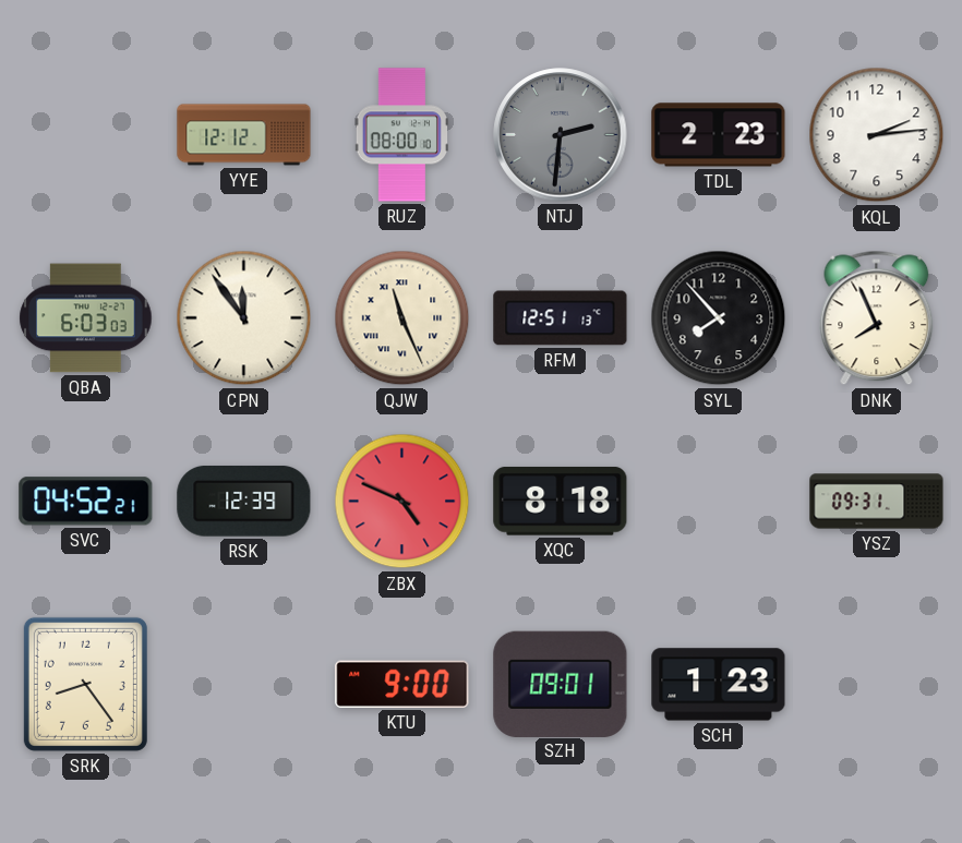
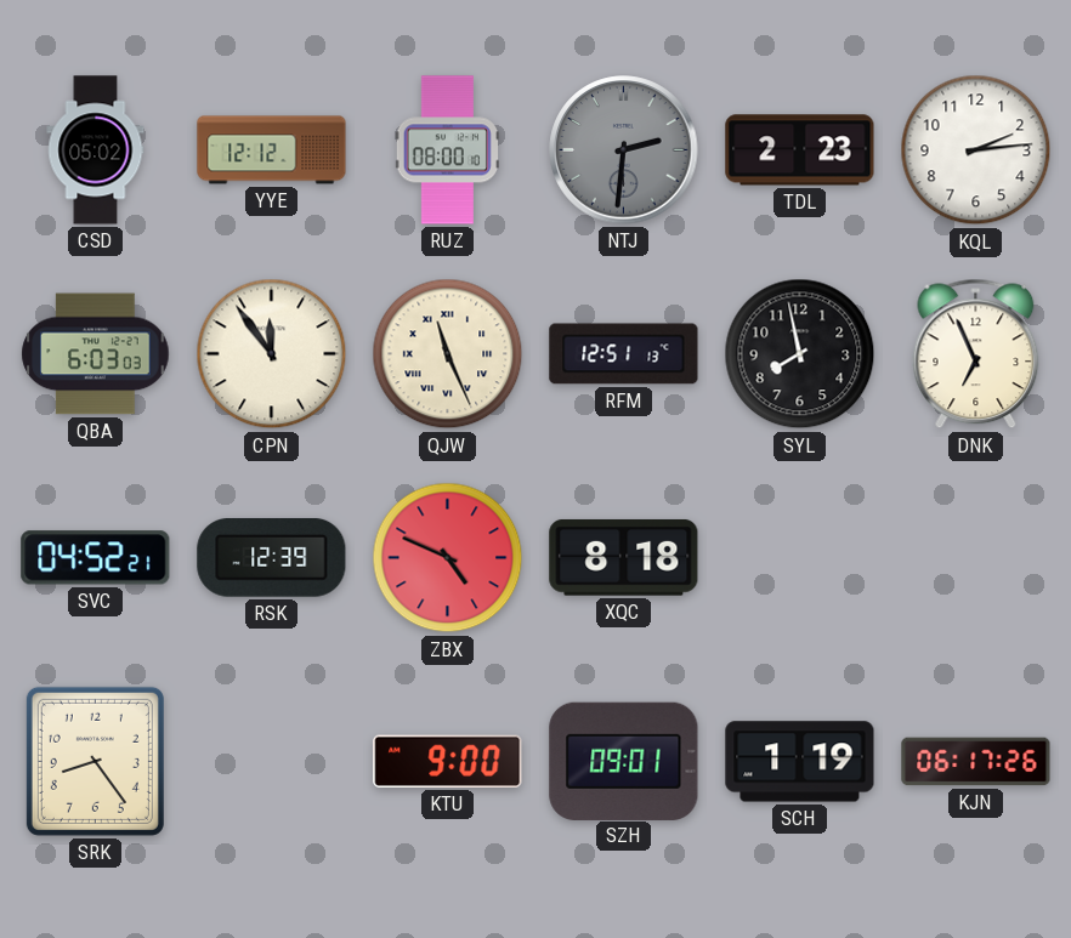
CSD: none -> 05:02
SYL: 7:53 -> 7:58
DNK: 7:56 -> 6:56
YSZ: 09:31 -> none
SCH: 1:23 -> 1:19
KJN: none -> 06:17
